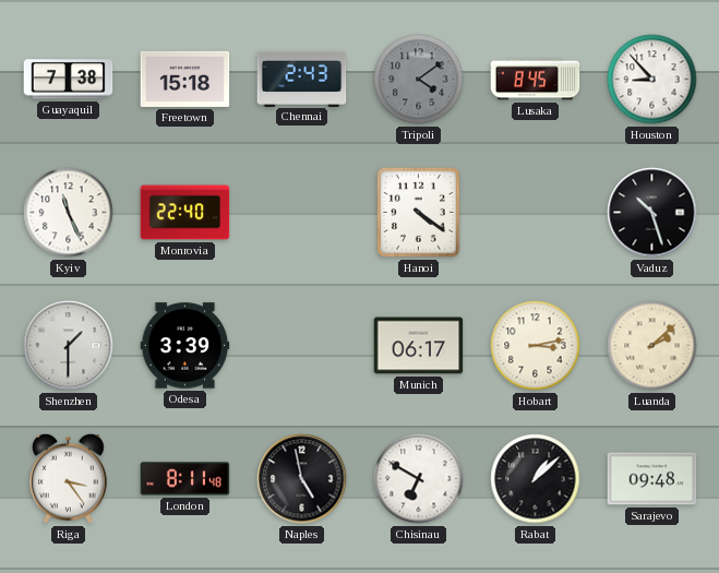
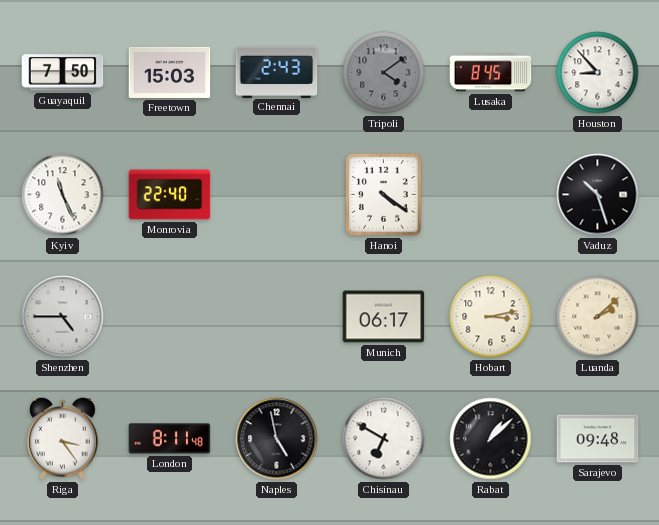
Guayaquil: 7:38 -> 7:50
Freetown: 15:18 -> 15:03
Shenzhen: 1:30 -> 4:45
Odesa: 3:39 -> none
